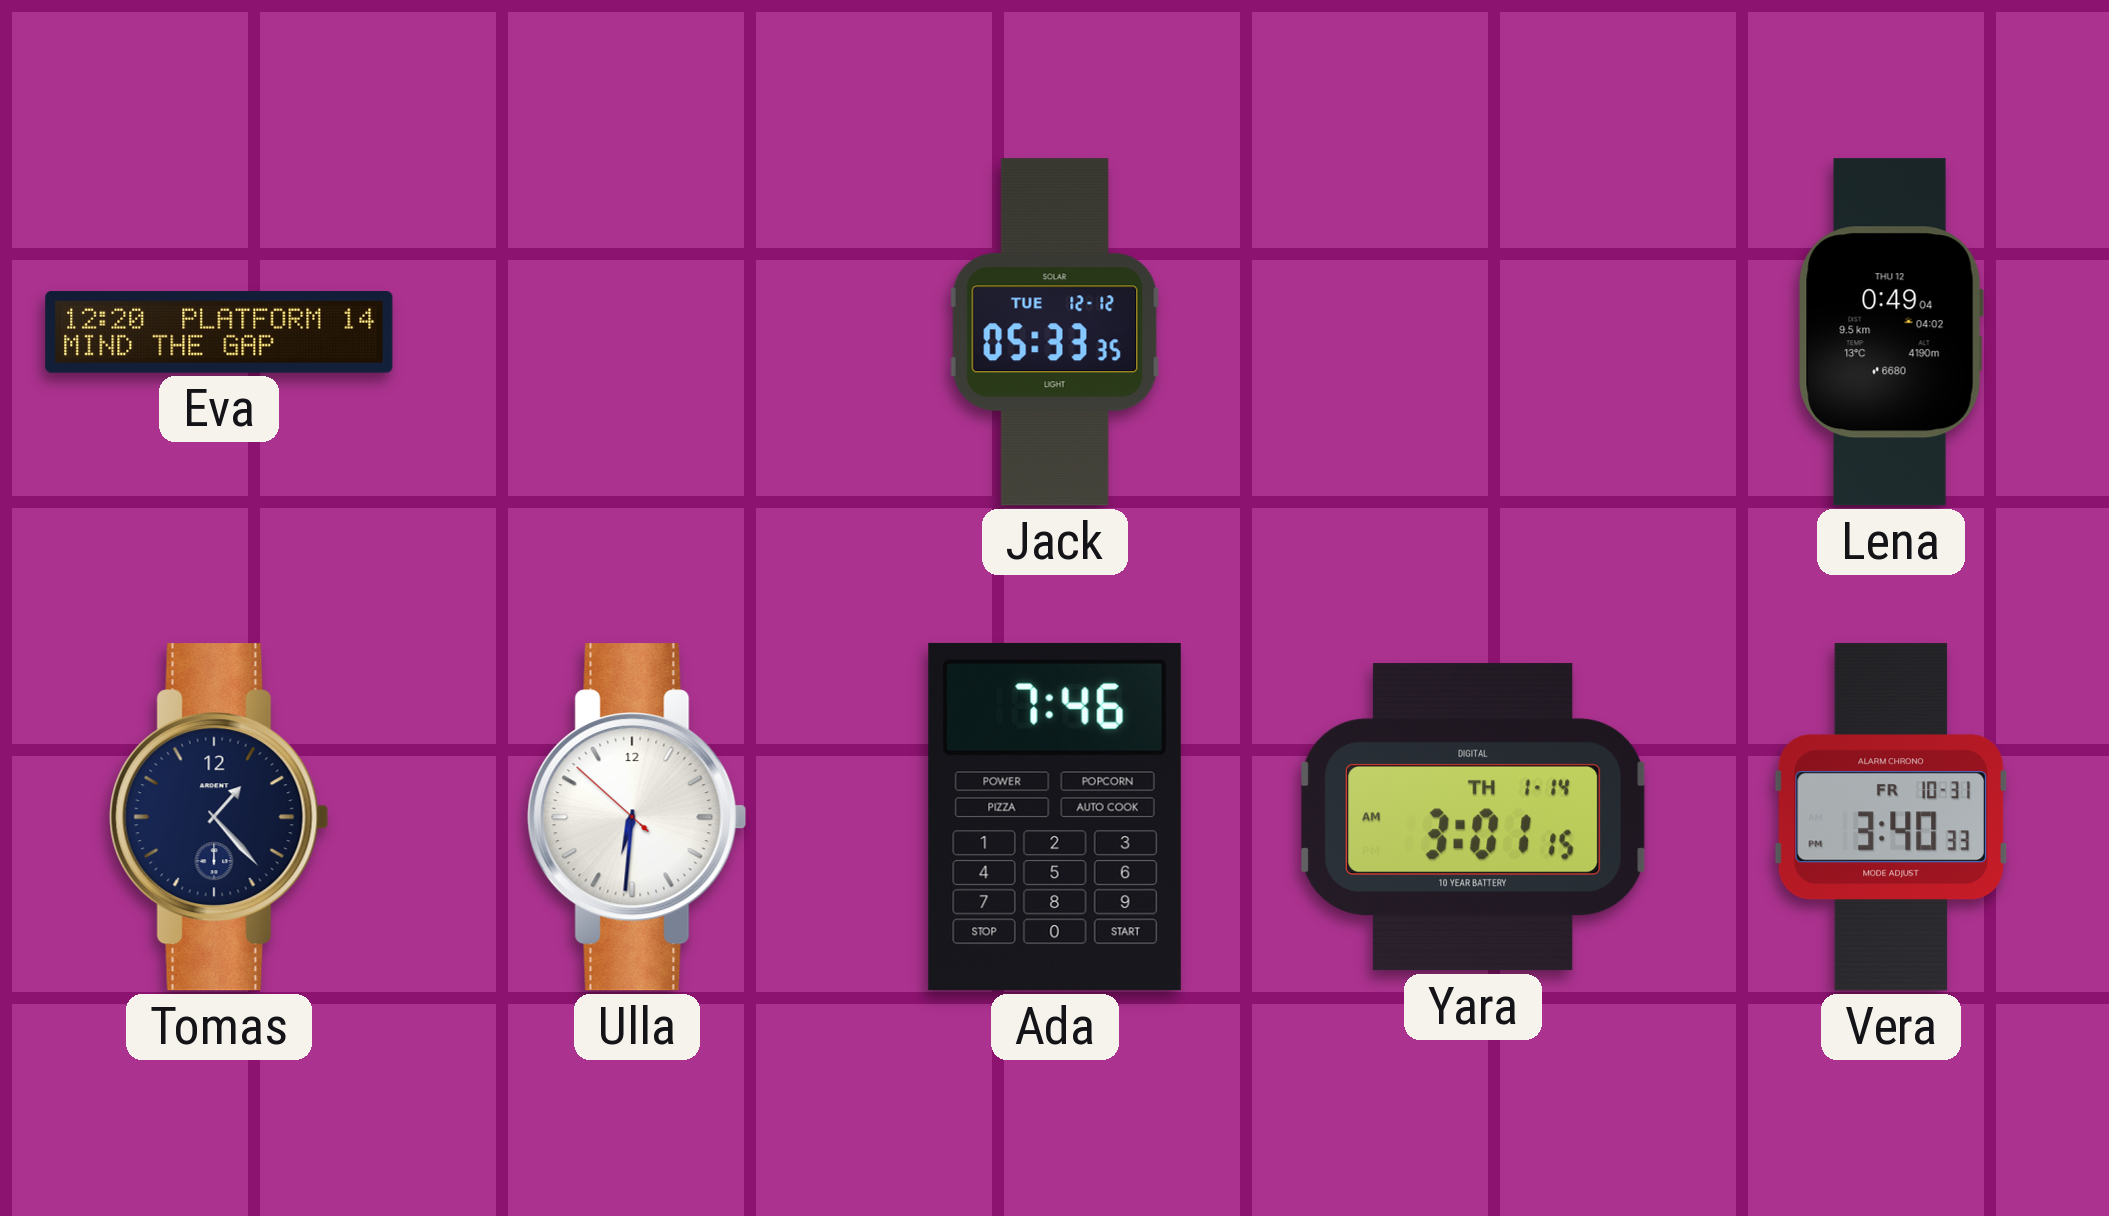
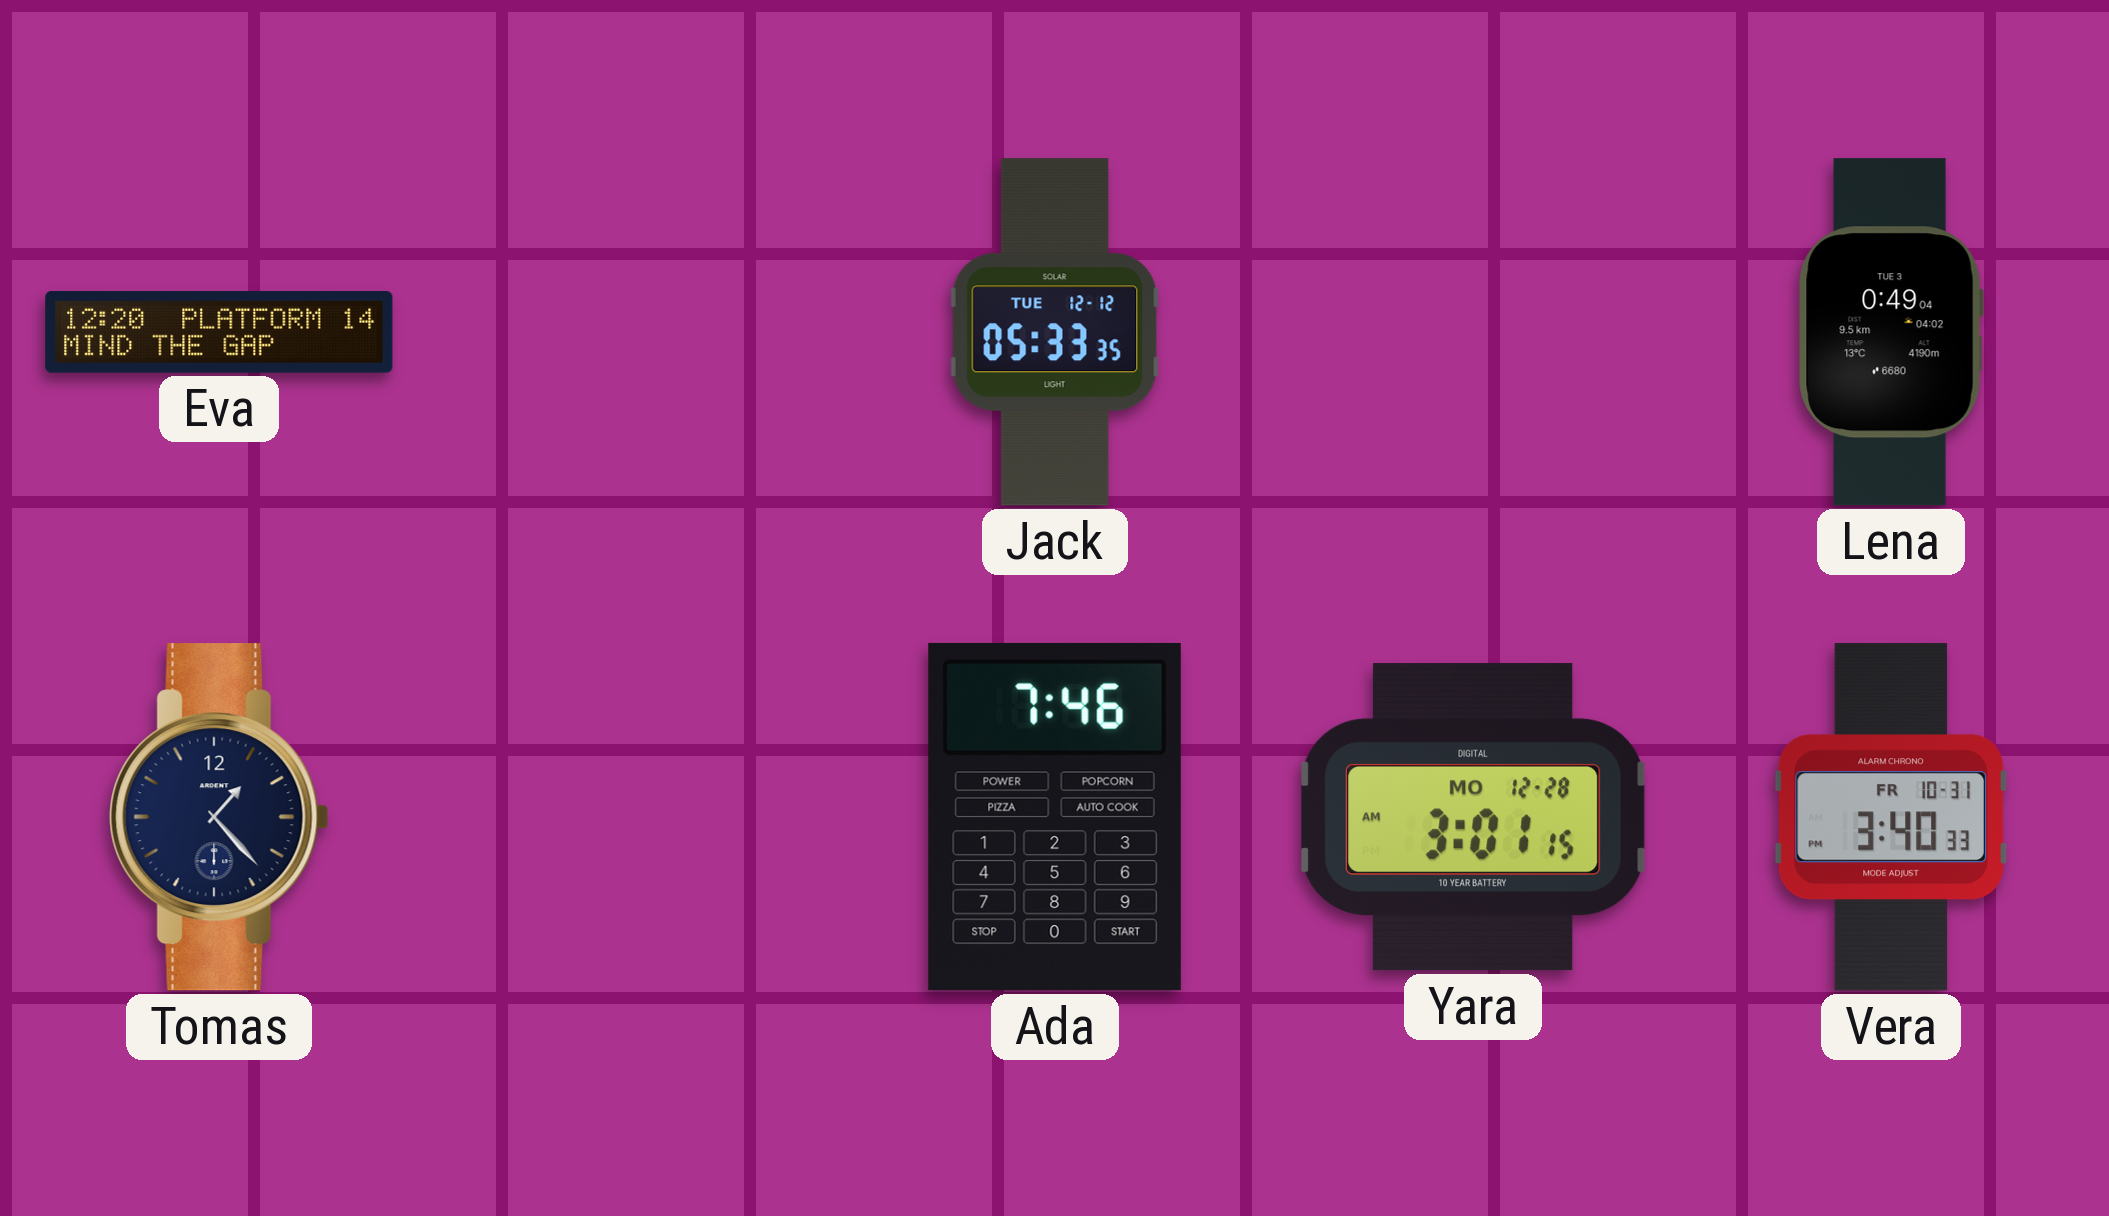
Lena date: THU 12 -> TUE 3
Ulla: 6:30 -> none
Yara date: TH 1-14 -> MO 12-28
